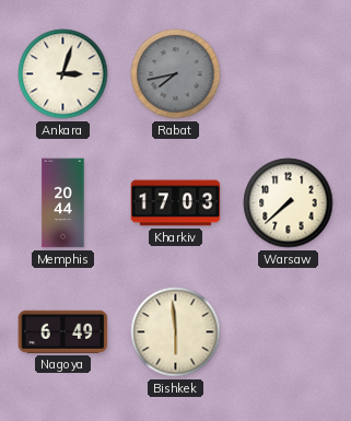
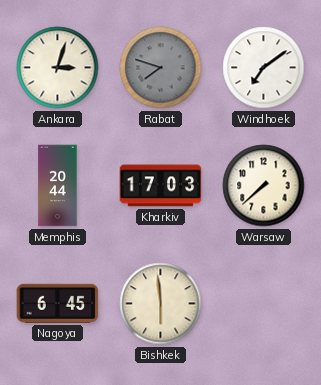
Rabat: 7:43 -> 7:48
Windhoek: none -> 7:09
Nagoya: 6:49 -> 6:45
